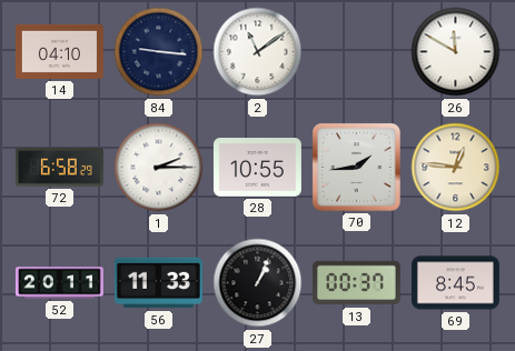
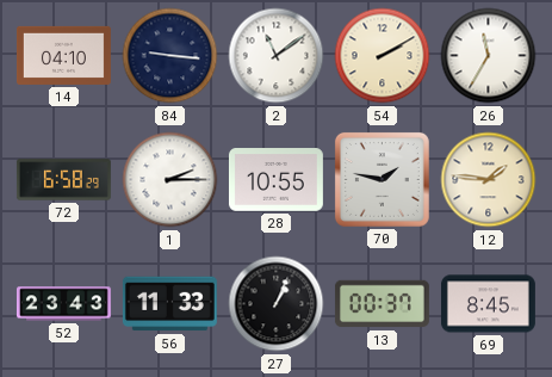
54: none -> 2:10
26: 11:50 -> 11:35
70: 1:44 -> 1:47
12: 12:46 -> 1:46
52: 20:11 -> 23:43
